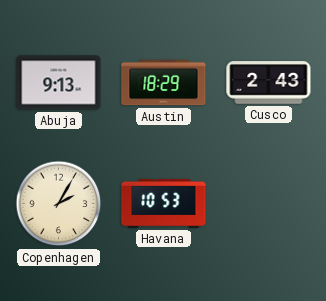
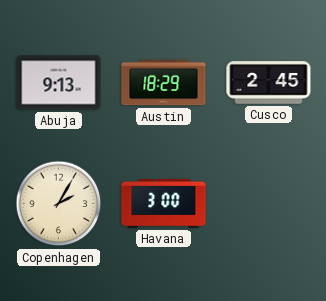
Cusco: 2:43 -> 2:45
Havana: 10:53 -> 3:00
